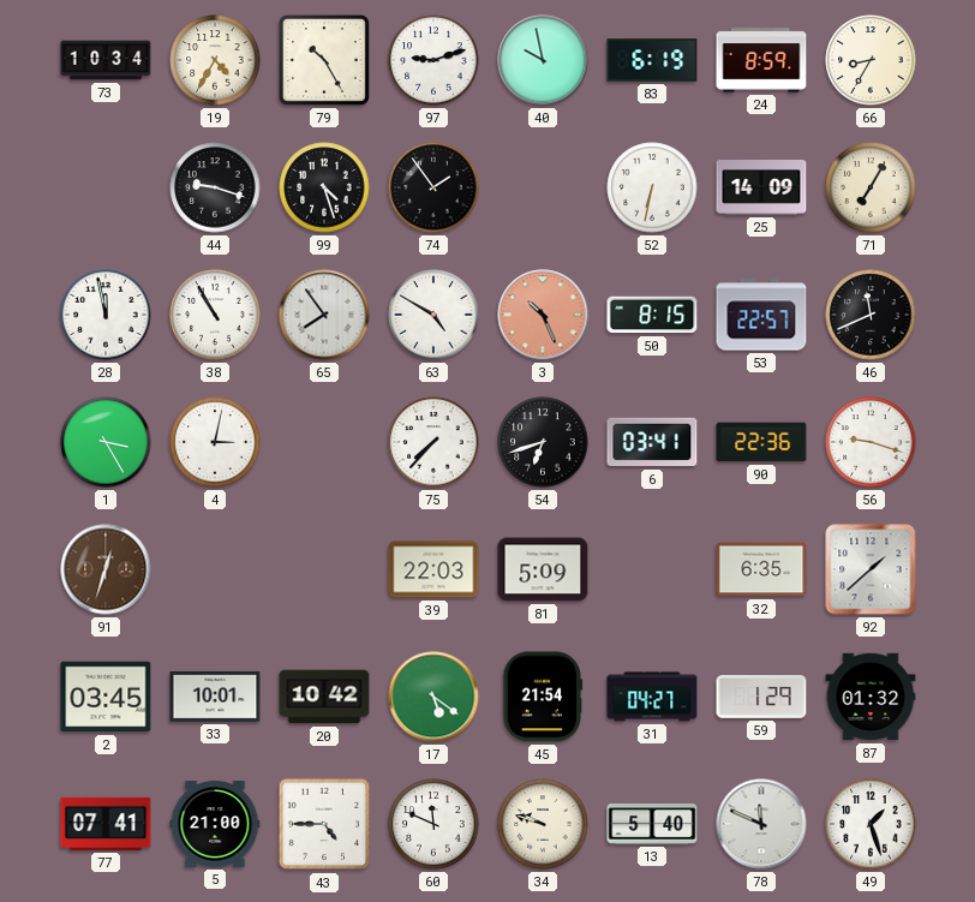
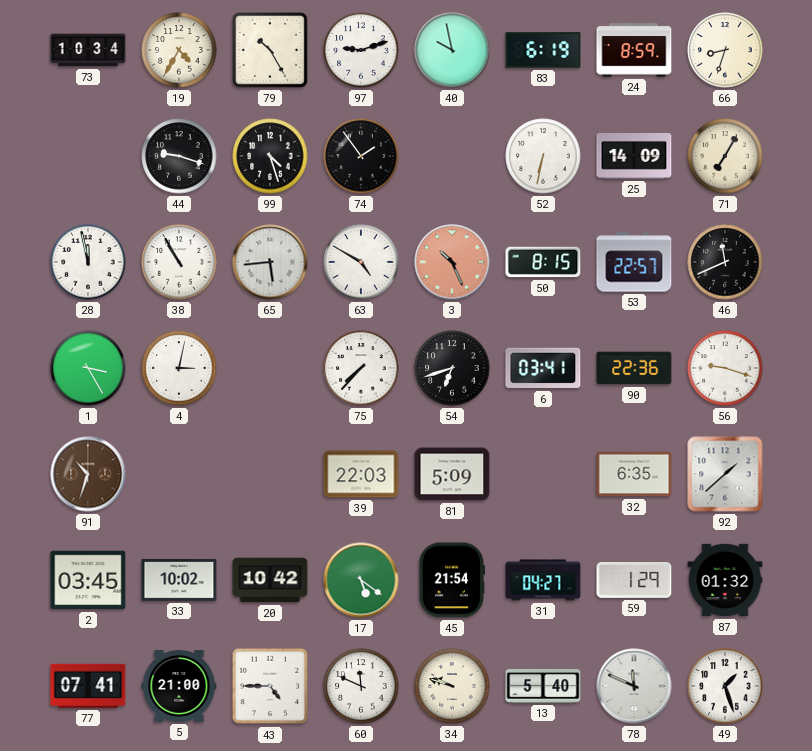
66: 8:35 -> 8:33
65: 7:54 -> 5:44
91: 12:33 -> 10:33
33: 10:01 -> 10:02
